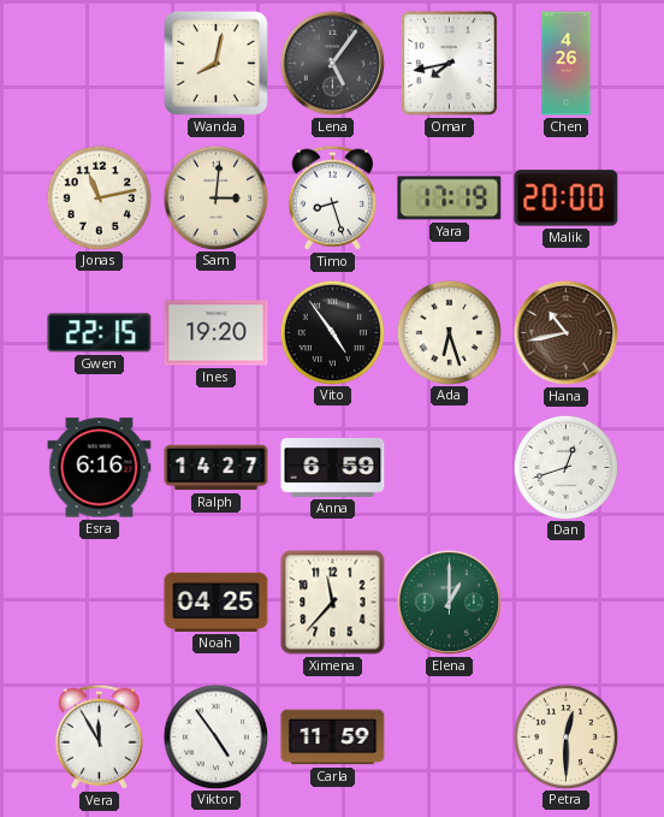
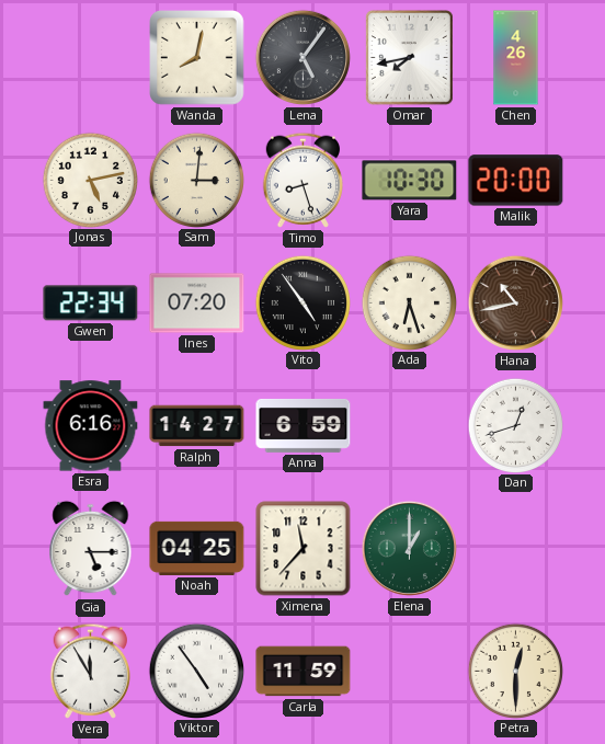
Jonas: 11:13 -> 5:13
Yara: 17:19 -> 10:30
Gwen: 22:15 -> 22:34
Ines: 19:20 -> 07:20
Gia: none -> 5:15
